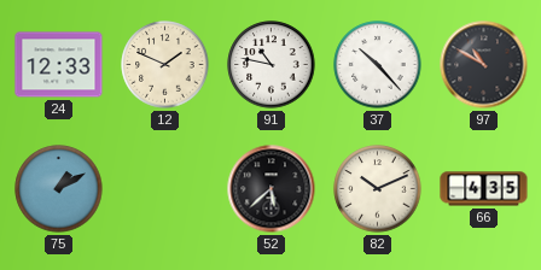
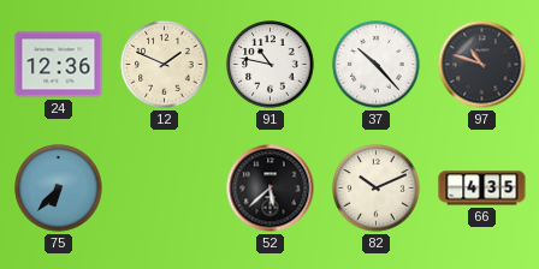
24: 12:33 -> 12:36
97: 10:50 -> 10:48
75: 1:10 -> 6:37
